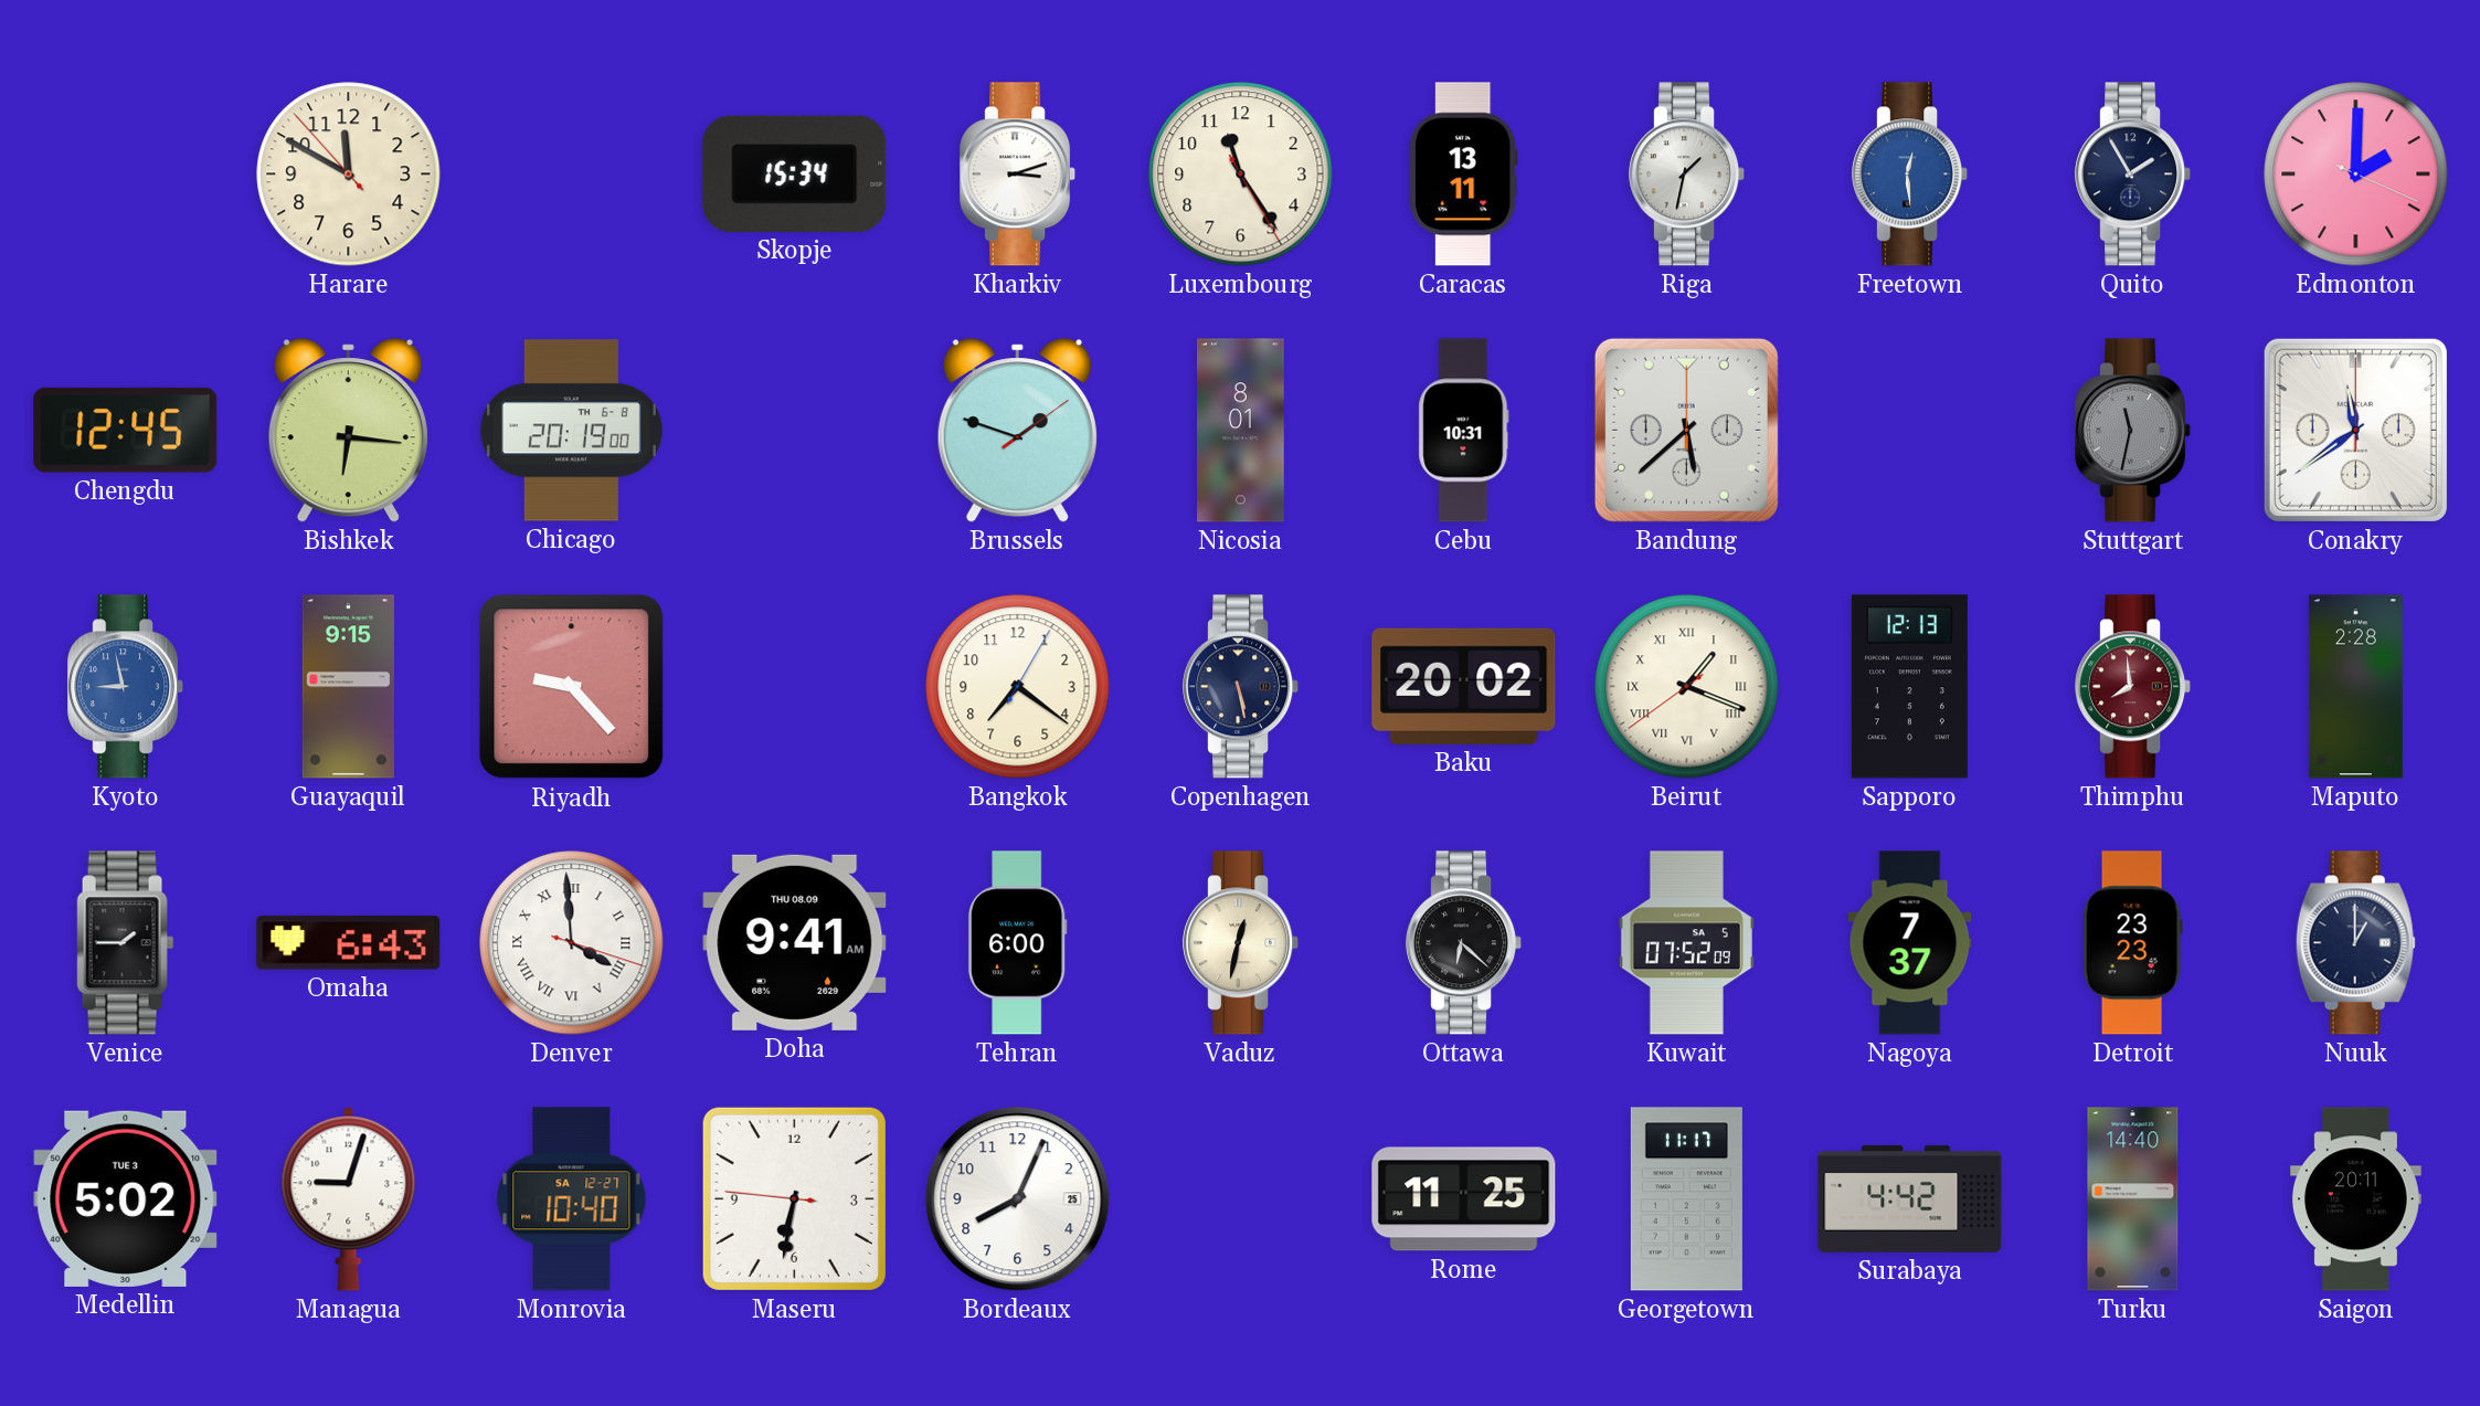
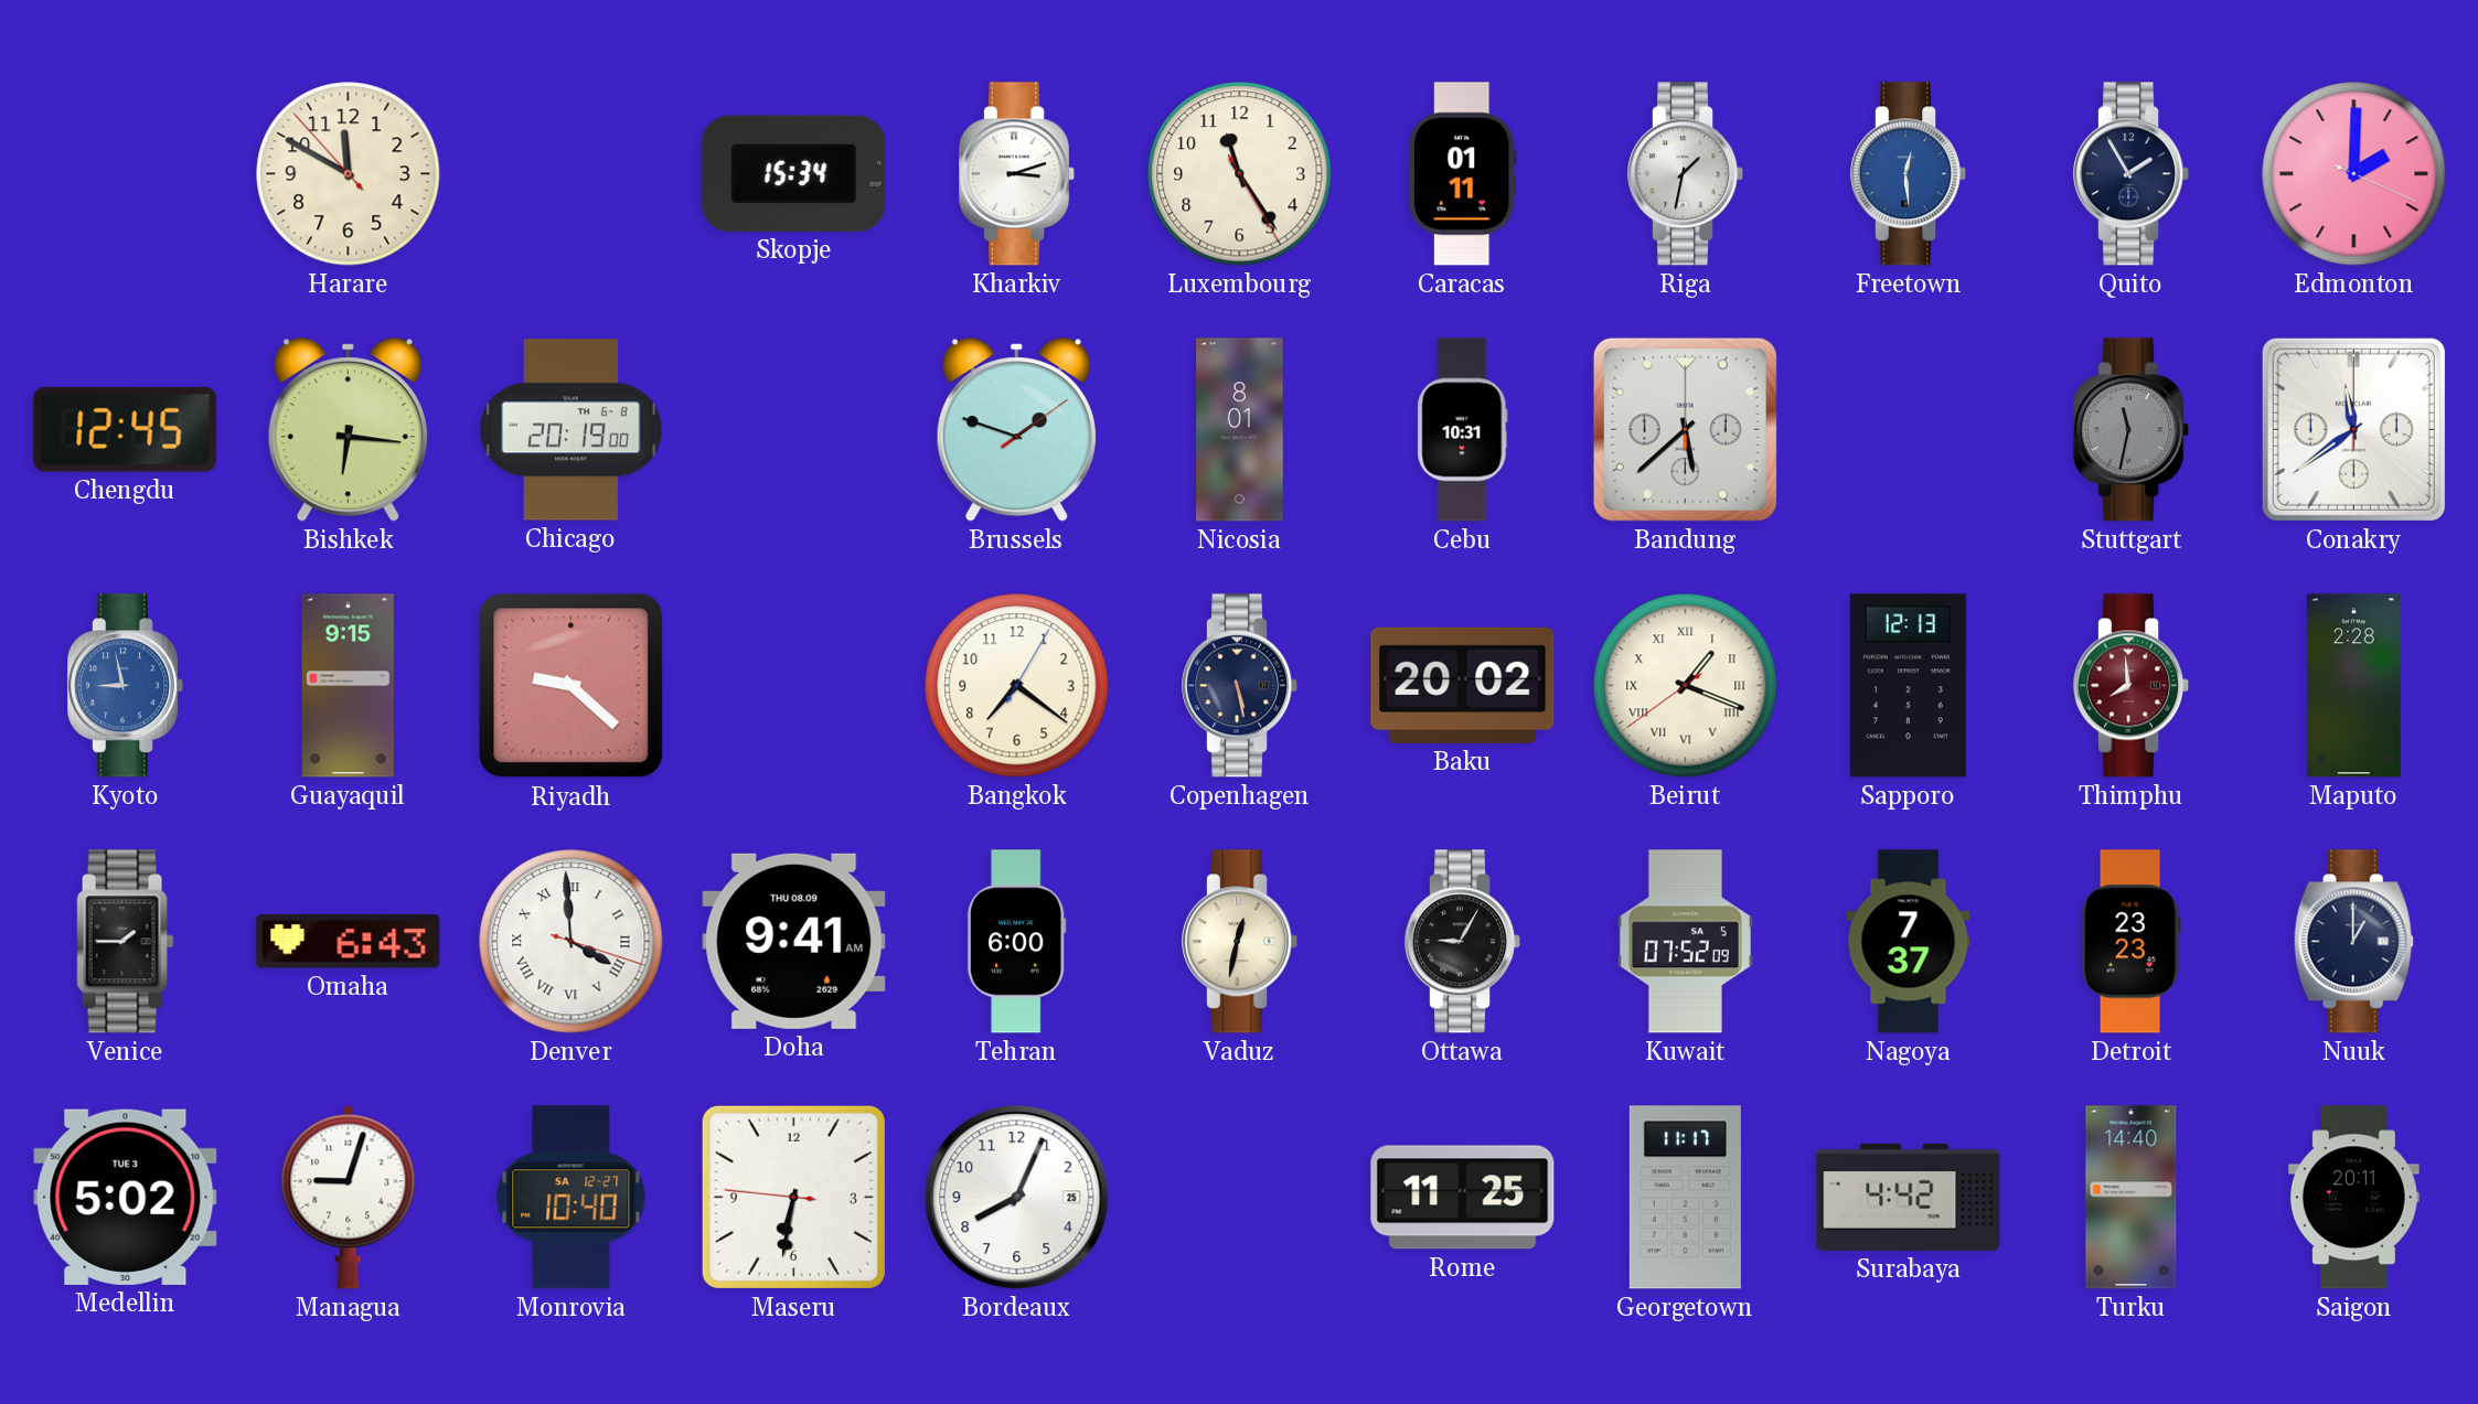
Caracas: 13:11 -> 01:11
Riyadh: 9:23 -> 9:22
Ottawa: 6:22 -> 9:05
